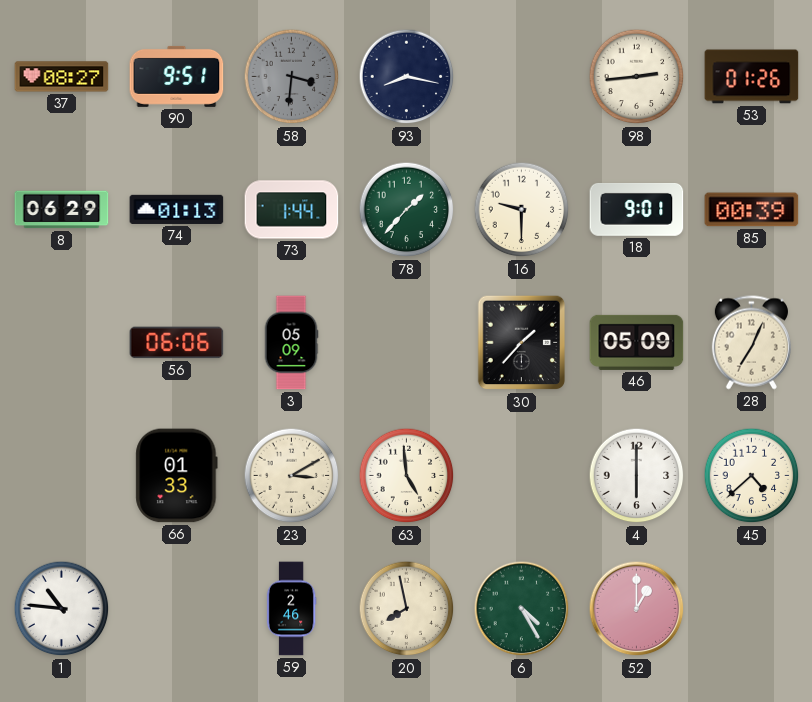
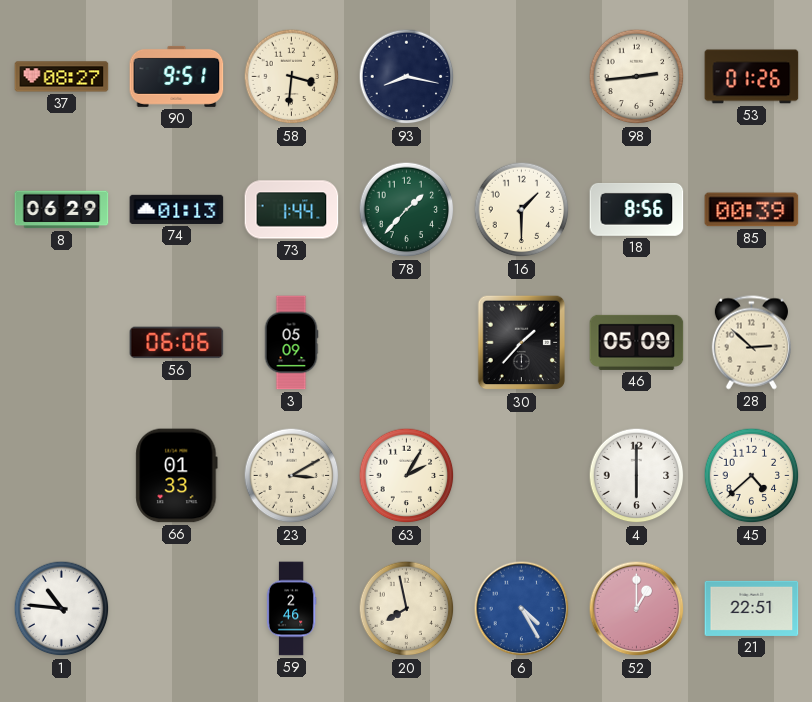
58 dial: grey -> cream
16: 9:30 -> 1:30
18: 9:01 -> 8:56
28: 7:04 -> 2:52
63: 4:59 -> 2:05
6 dial: green -> blue
21: none -> 22:51
